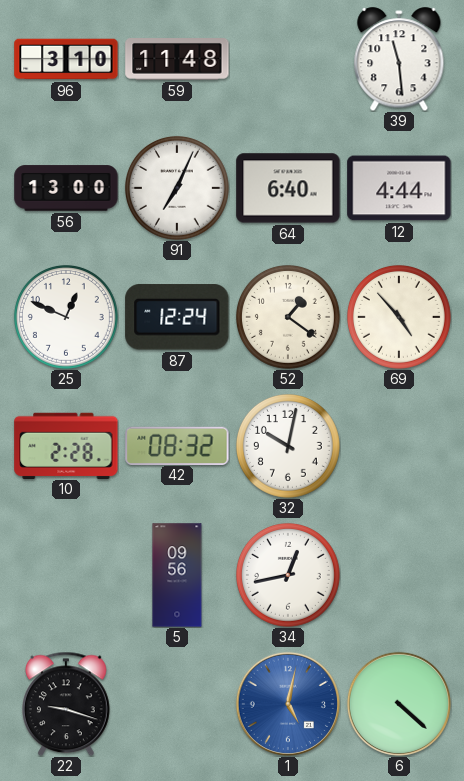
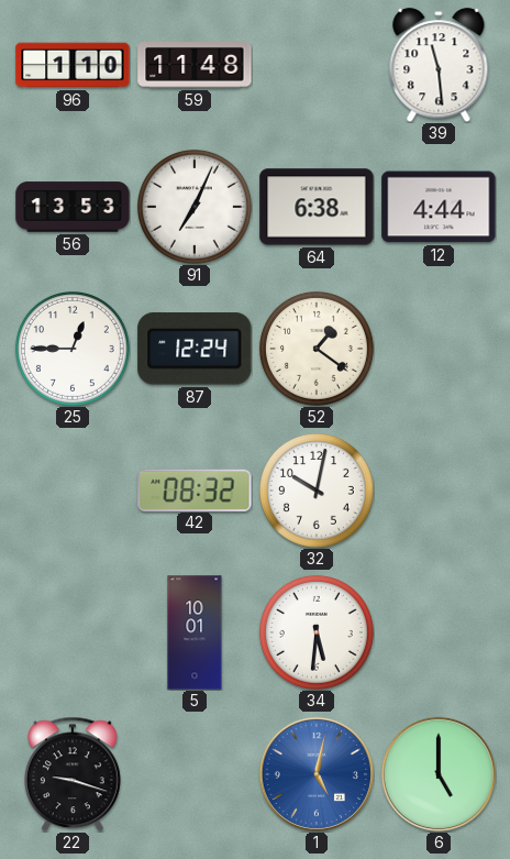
96: 3:10 -> 1:10
56: 13:00 -> 13:53
64: 6:40 -> 6:38
25: 12:49 -> 12:45
69: 4:53 -> none
10: 2:28 -> none
5: 09:56 -> 10:01
34: 12:43 -> 5:31
6: 4:22 -> 5:00
